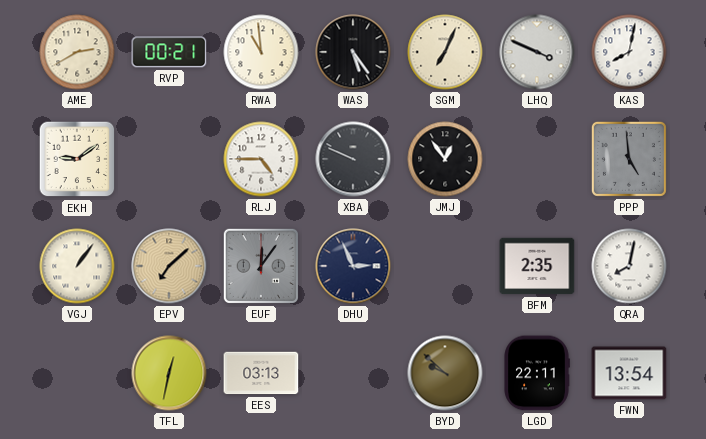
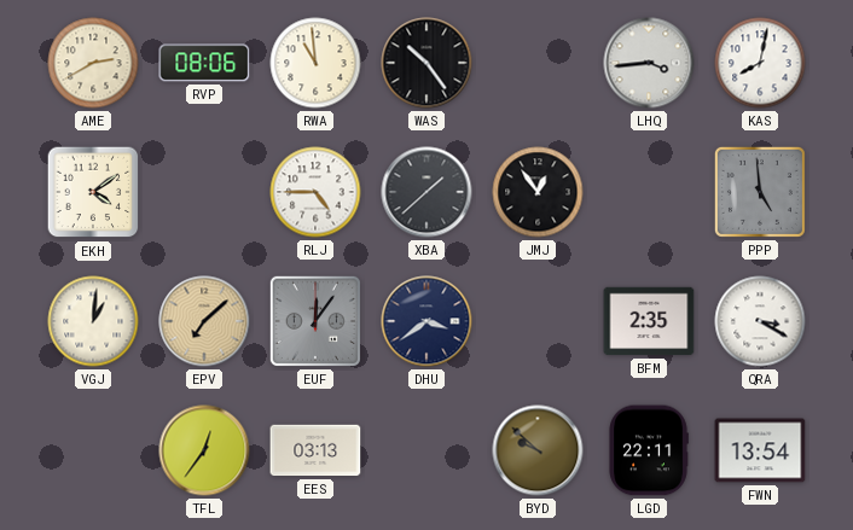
RVP: 00:21 -> 08:06
WAS: 5:24 -> 10:24
SGM: 7:04 -> none
LHQ: 3:49 -> 3:44
EKH: 9:09 -> 4:09
XBA: 9:49 -> 1:38
VGJ: 1:06 -> 1:01
DHU: 2:56 -> 3:39
QRA: 8:02 -> 3:20
TFL: 12:32 -> 12:36
